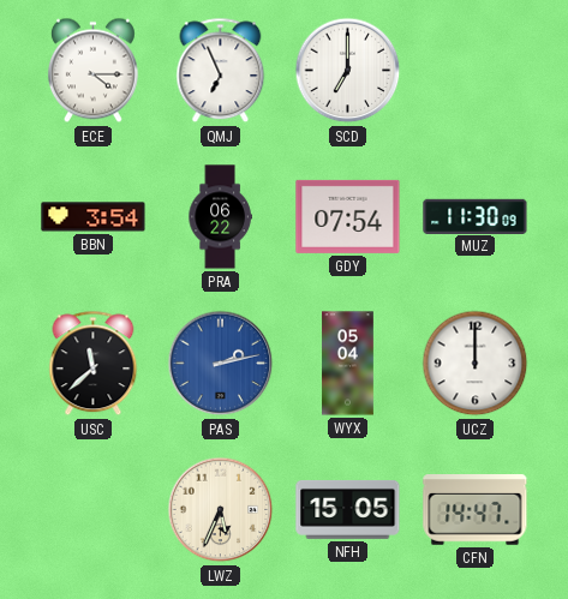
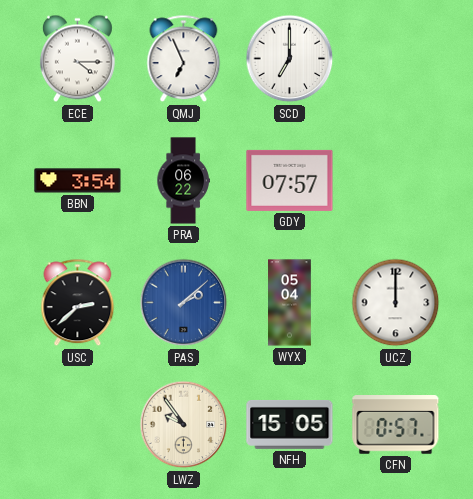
GDY: 07:54 -> 07:57
MUZ: 11:30 -> none
USC: 11:38 -> 2:38
PAS: 2:13 -> 2:08
LWZ: 5:34 -> 9:54
CFN: 14:47 -> 0:57
